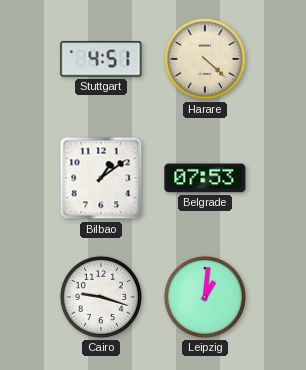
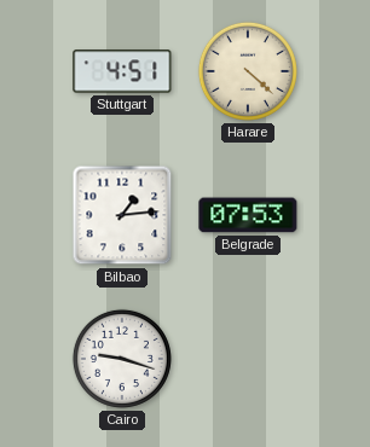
Bilbao: 1:09 -> 1:14
Leipzig: 1:01 -> none
